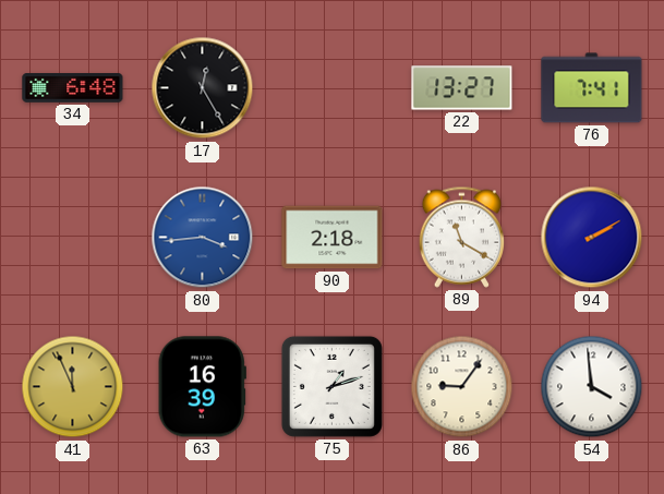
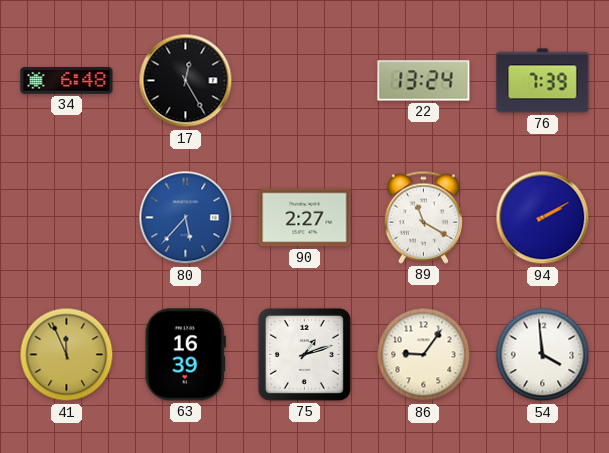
22: 13:27 -> 13:24
76: 7:41 -> 7:39
80: 3:44 -> 5:37
90: 2:18 -> 2:27
